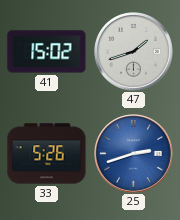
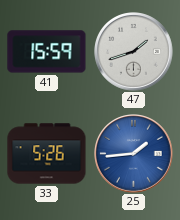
41: 15:02 -> 15:59
25: 2:42 -> 1:44
